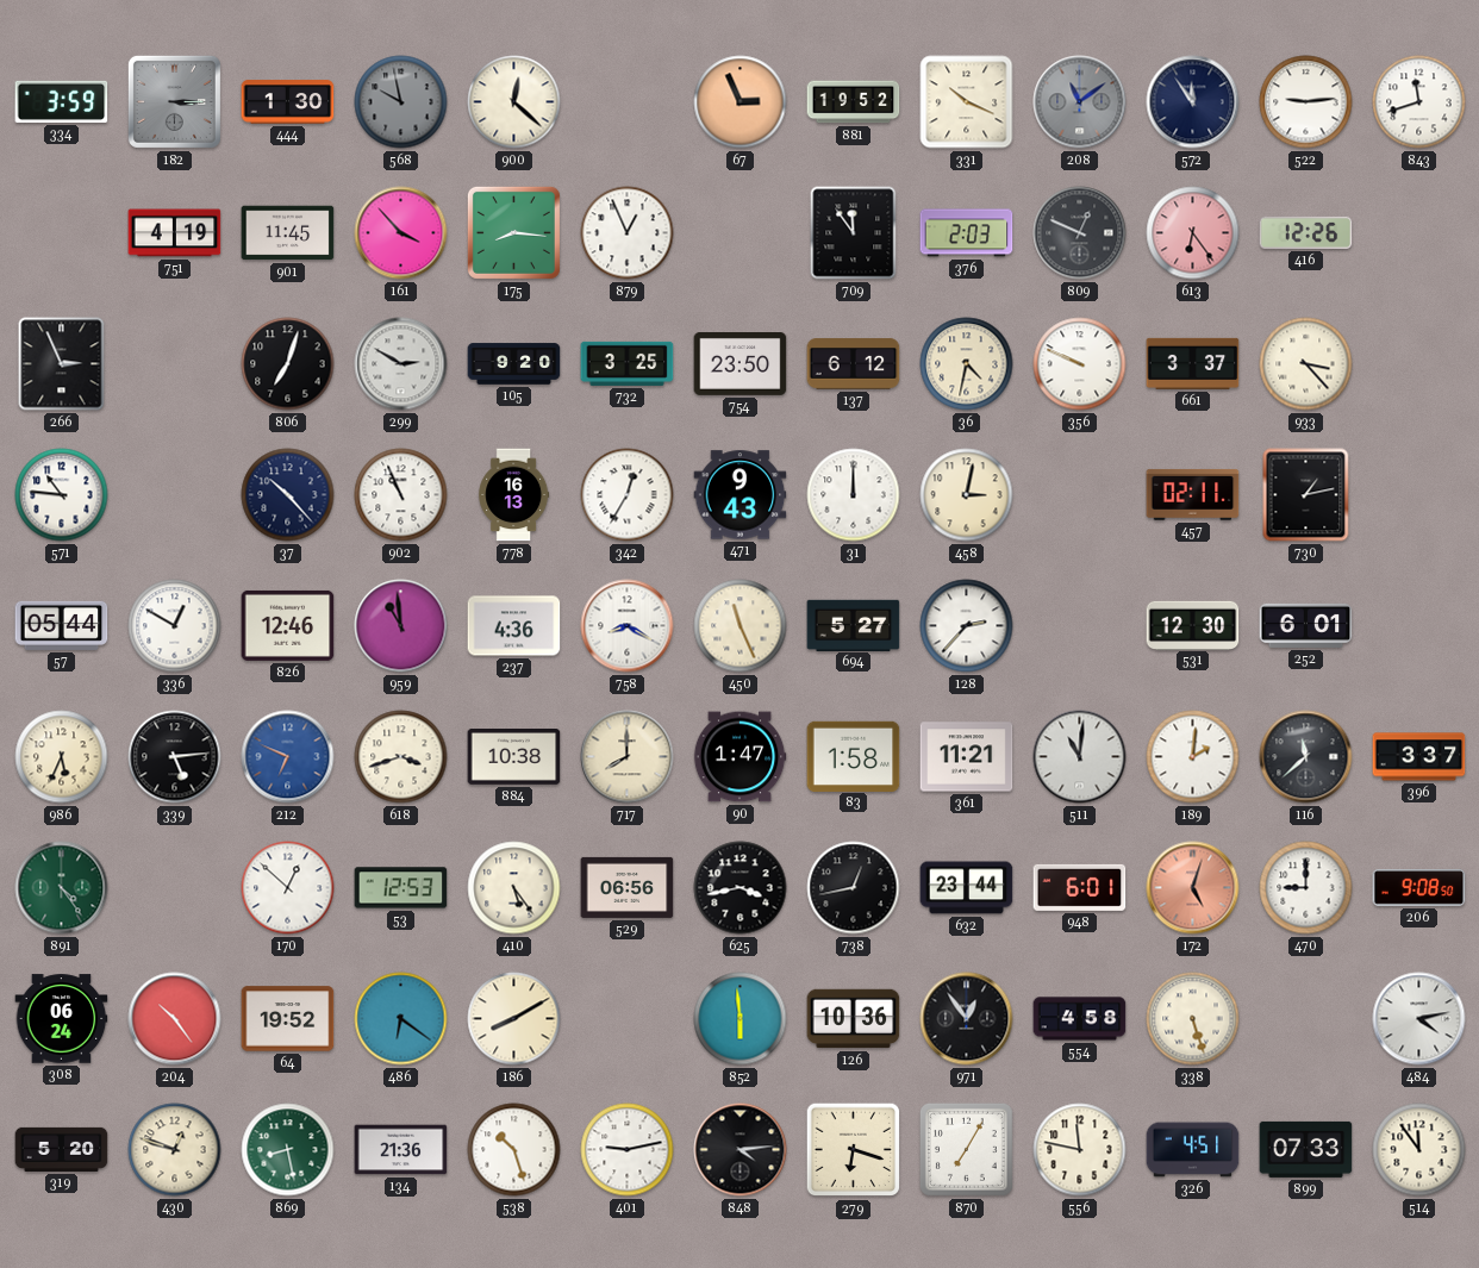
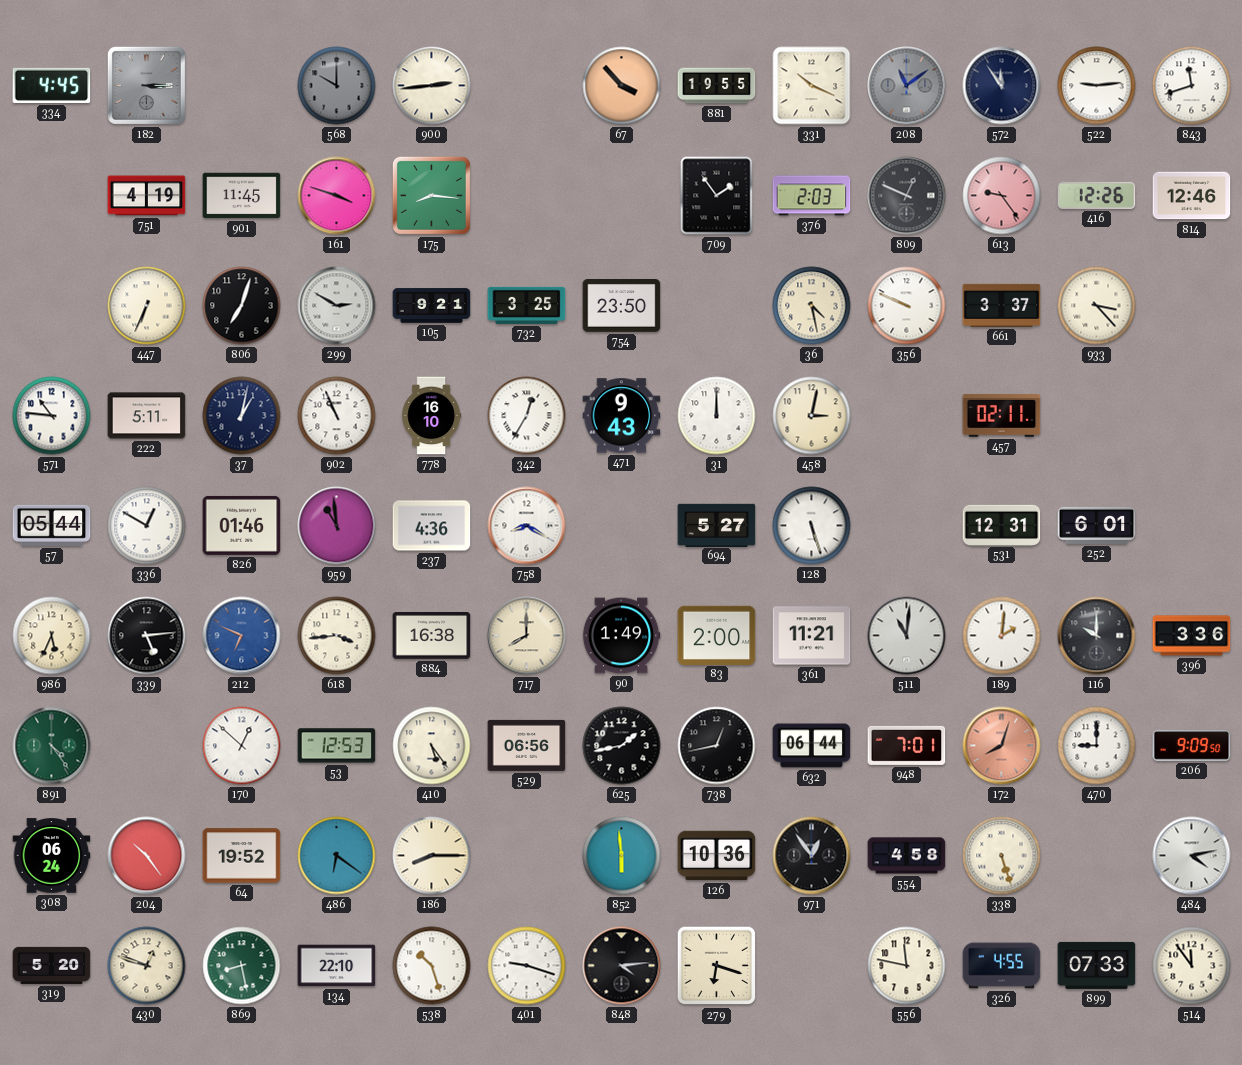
334: 3:59 -> 4:45
444: 1:30 -> none
568: 9:58 -> 10:00
900: 12:22 -> 2:44
67: 2:56 -> 3:53
881: 19:52 -> 19:55
161: 3:53 -> 3:48
879: 12:56 -> none
709: 11:54 -> 1:54
613: 6:24 -> 9:24
814: none -> 12:46
266: 2:56 -> none
447: none -> 6:34
105: 9:20 -> 9:21
137: 6:12 -> none
36: 4:32 -> 4:28
222: none -> 5:11
37: 10:23 -> 1:02
778: 16:13 -> 16:10
730: 1:13 -> none
826: 12:46 -> 01:46
450: 11:26 -> none
128: 2:37 -> 5:27
531: 12:30 -> 12:31
618: 3:42 -> 3:44
884: 10:38 -> 16:38
90: 1:47 -> 1:49
83: 1:58 -> 2:00
116: 11:38 -> 10:00
396: 3:37 -> 3:36
625: 3:43 -> 1:43
632: 23:44 -> 06:44
948: 6:01 -> 7:01
172: 5:03 -> 8:03
206: 9:08 -> 9:09
186: 8:10 -> 8:15
134: 21:36 -> 22:10
401: 9:13 -> 9:18
870: 7:05 -> none
326: 4:51 -> 4:55
